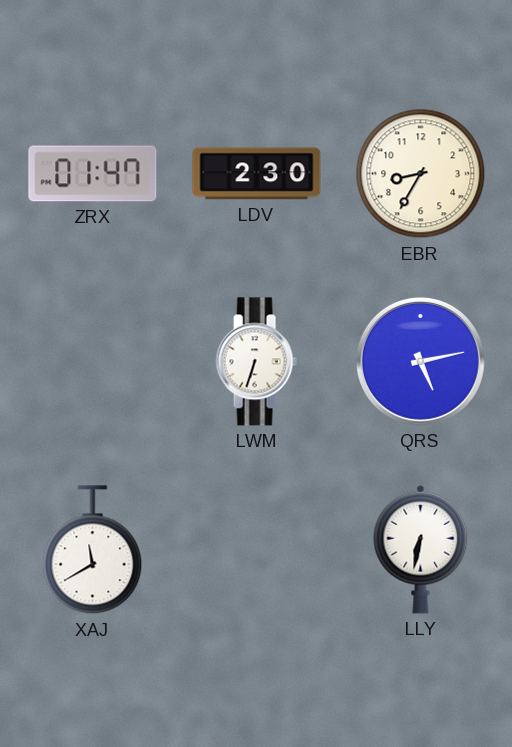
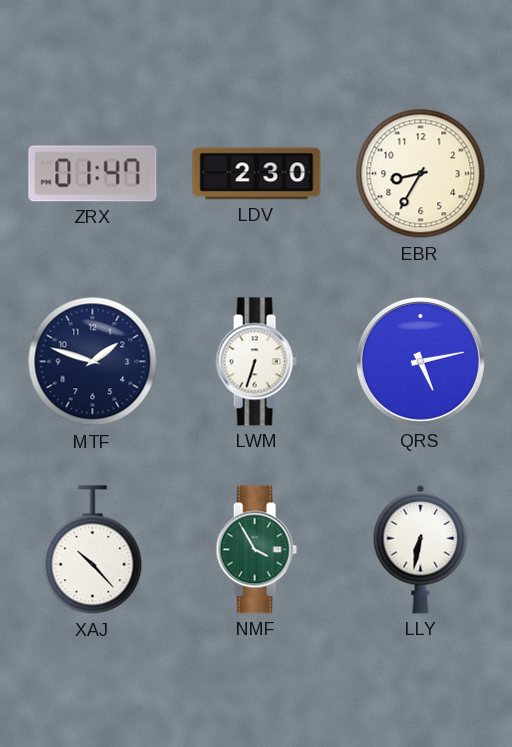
MTF: none -> 1:48
XAJ: 11:40 -> 10:23
NMF: none -> 3:55
